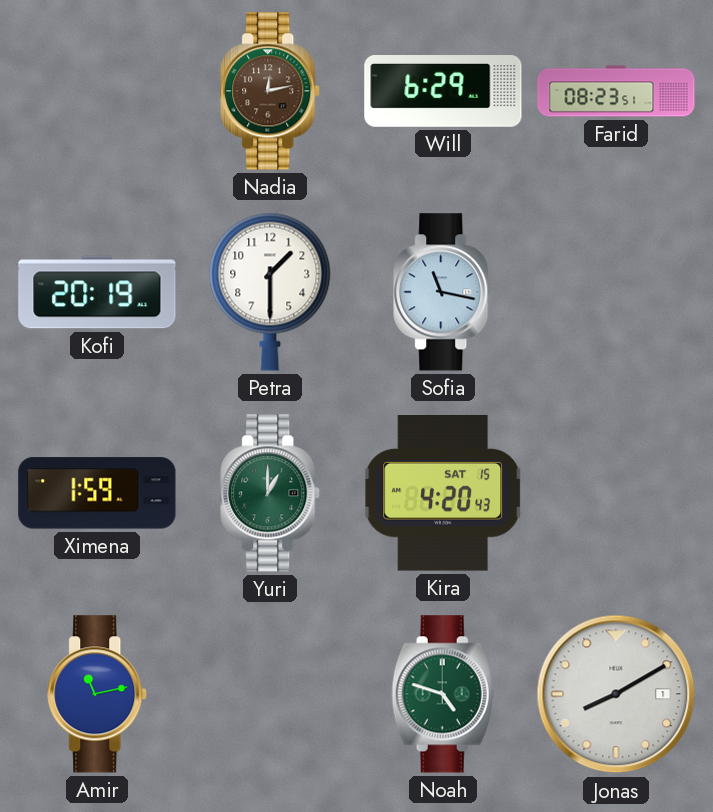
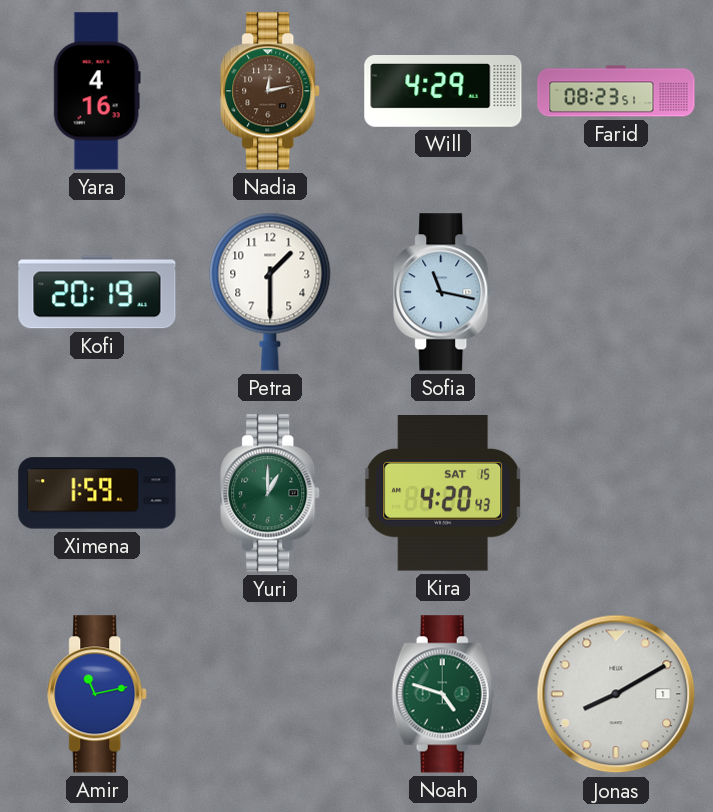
Yara: none -> 4:16
Will: 6:29 -> 4:29
